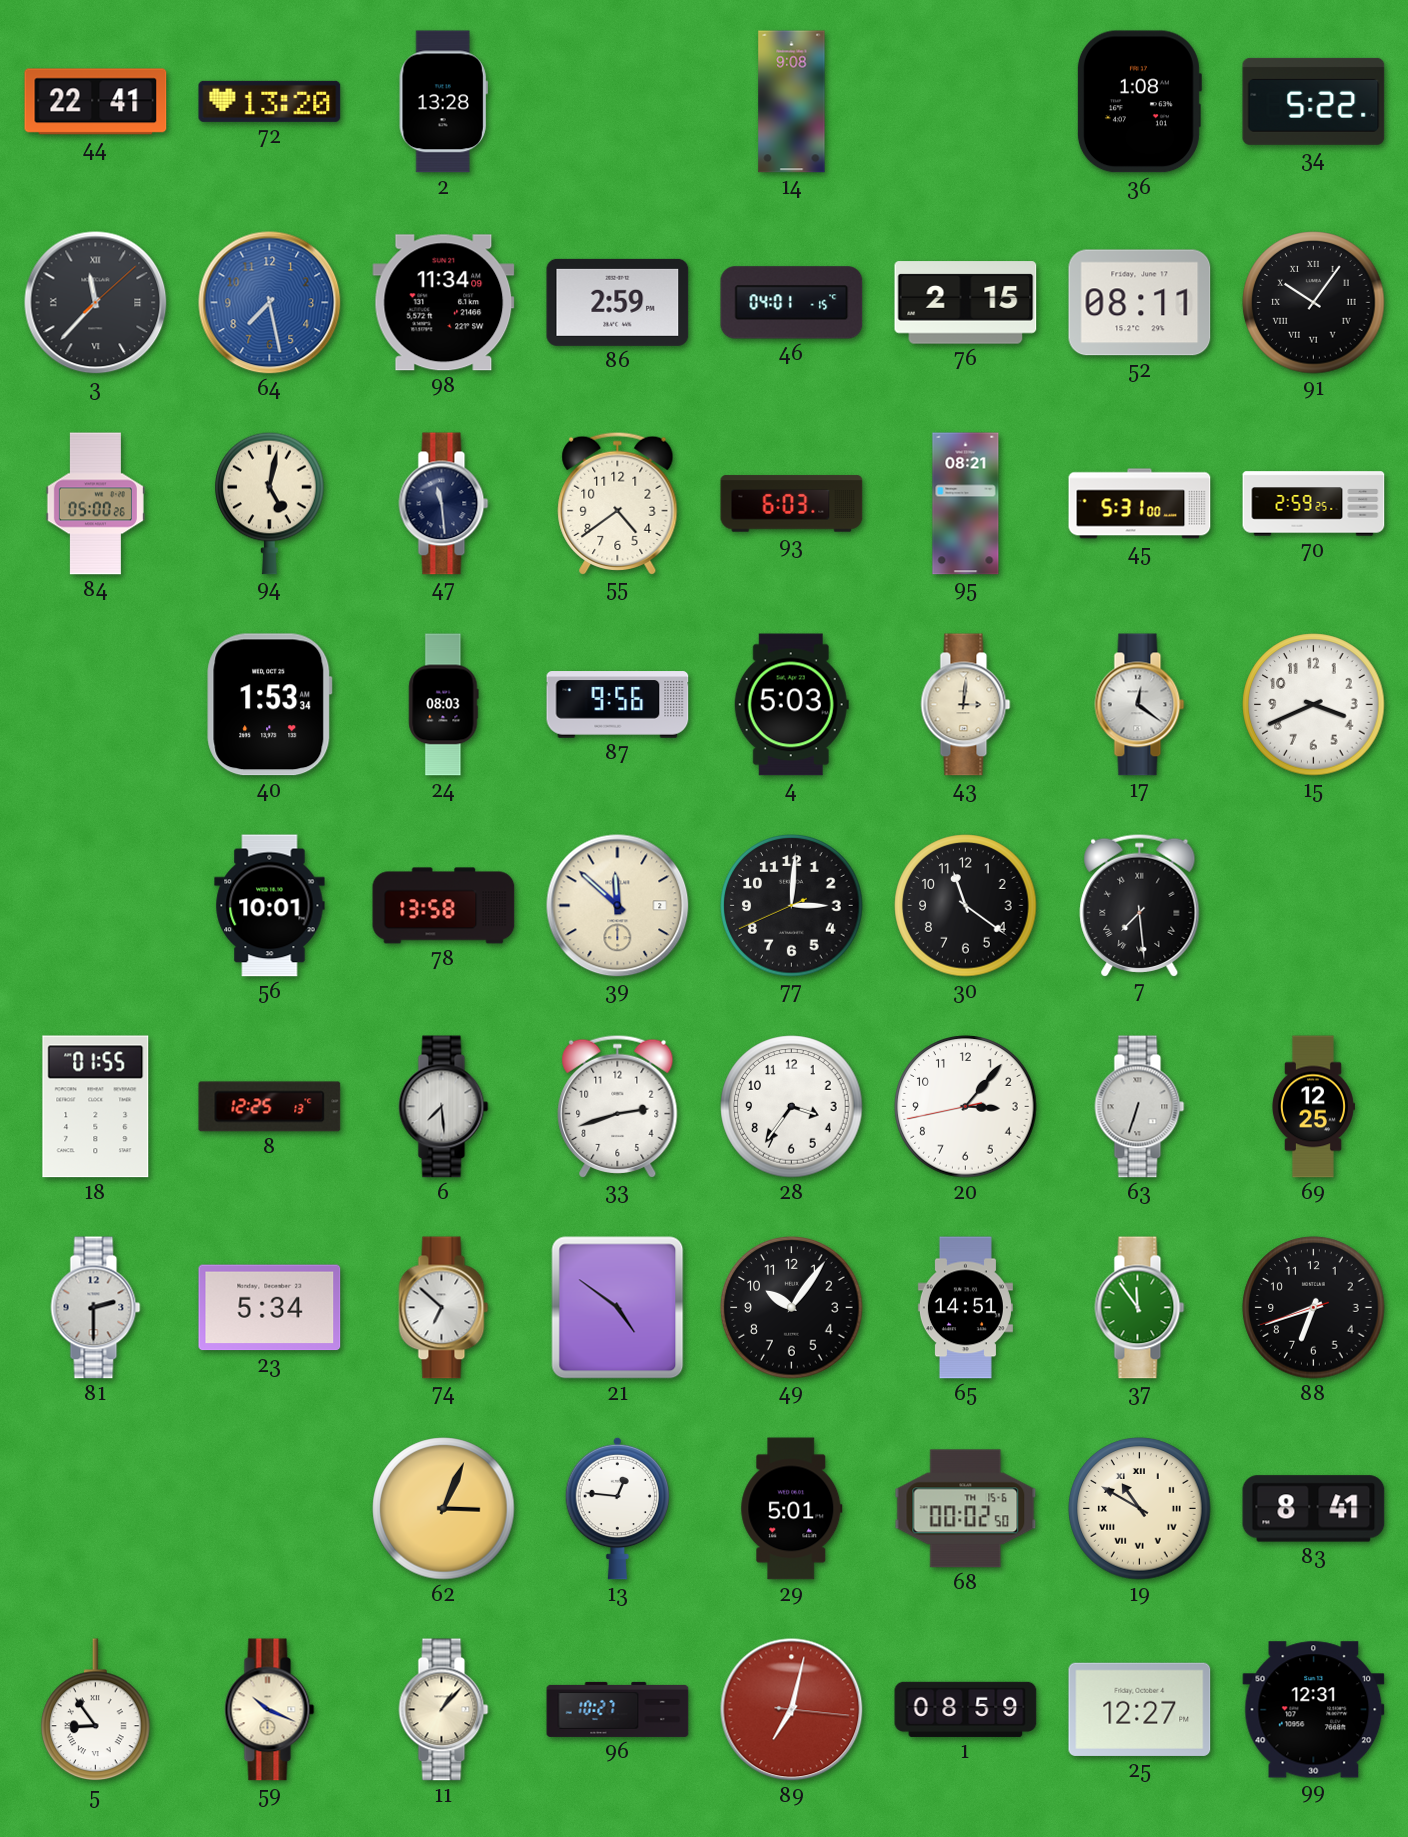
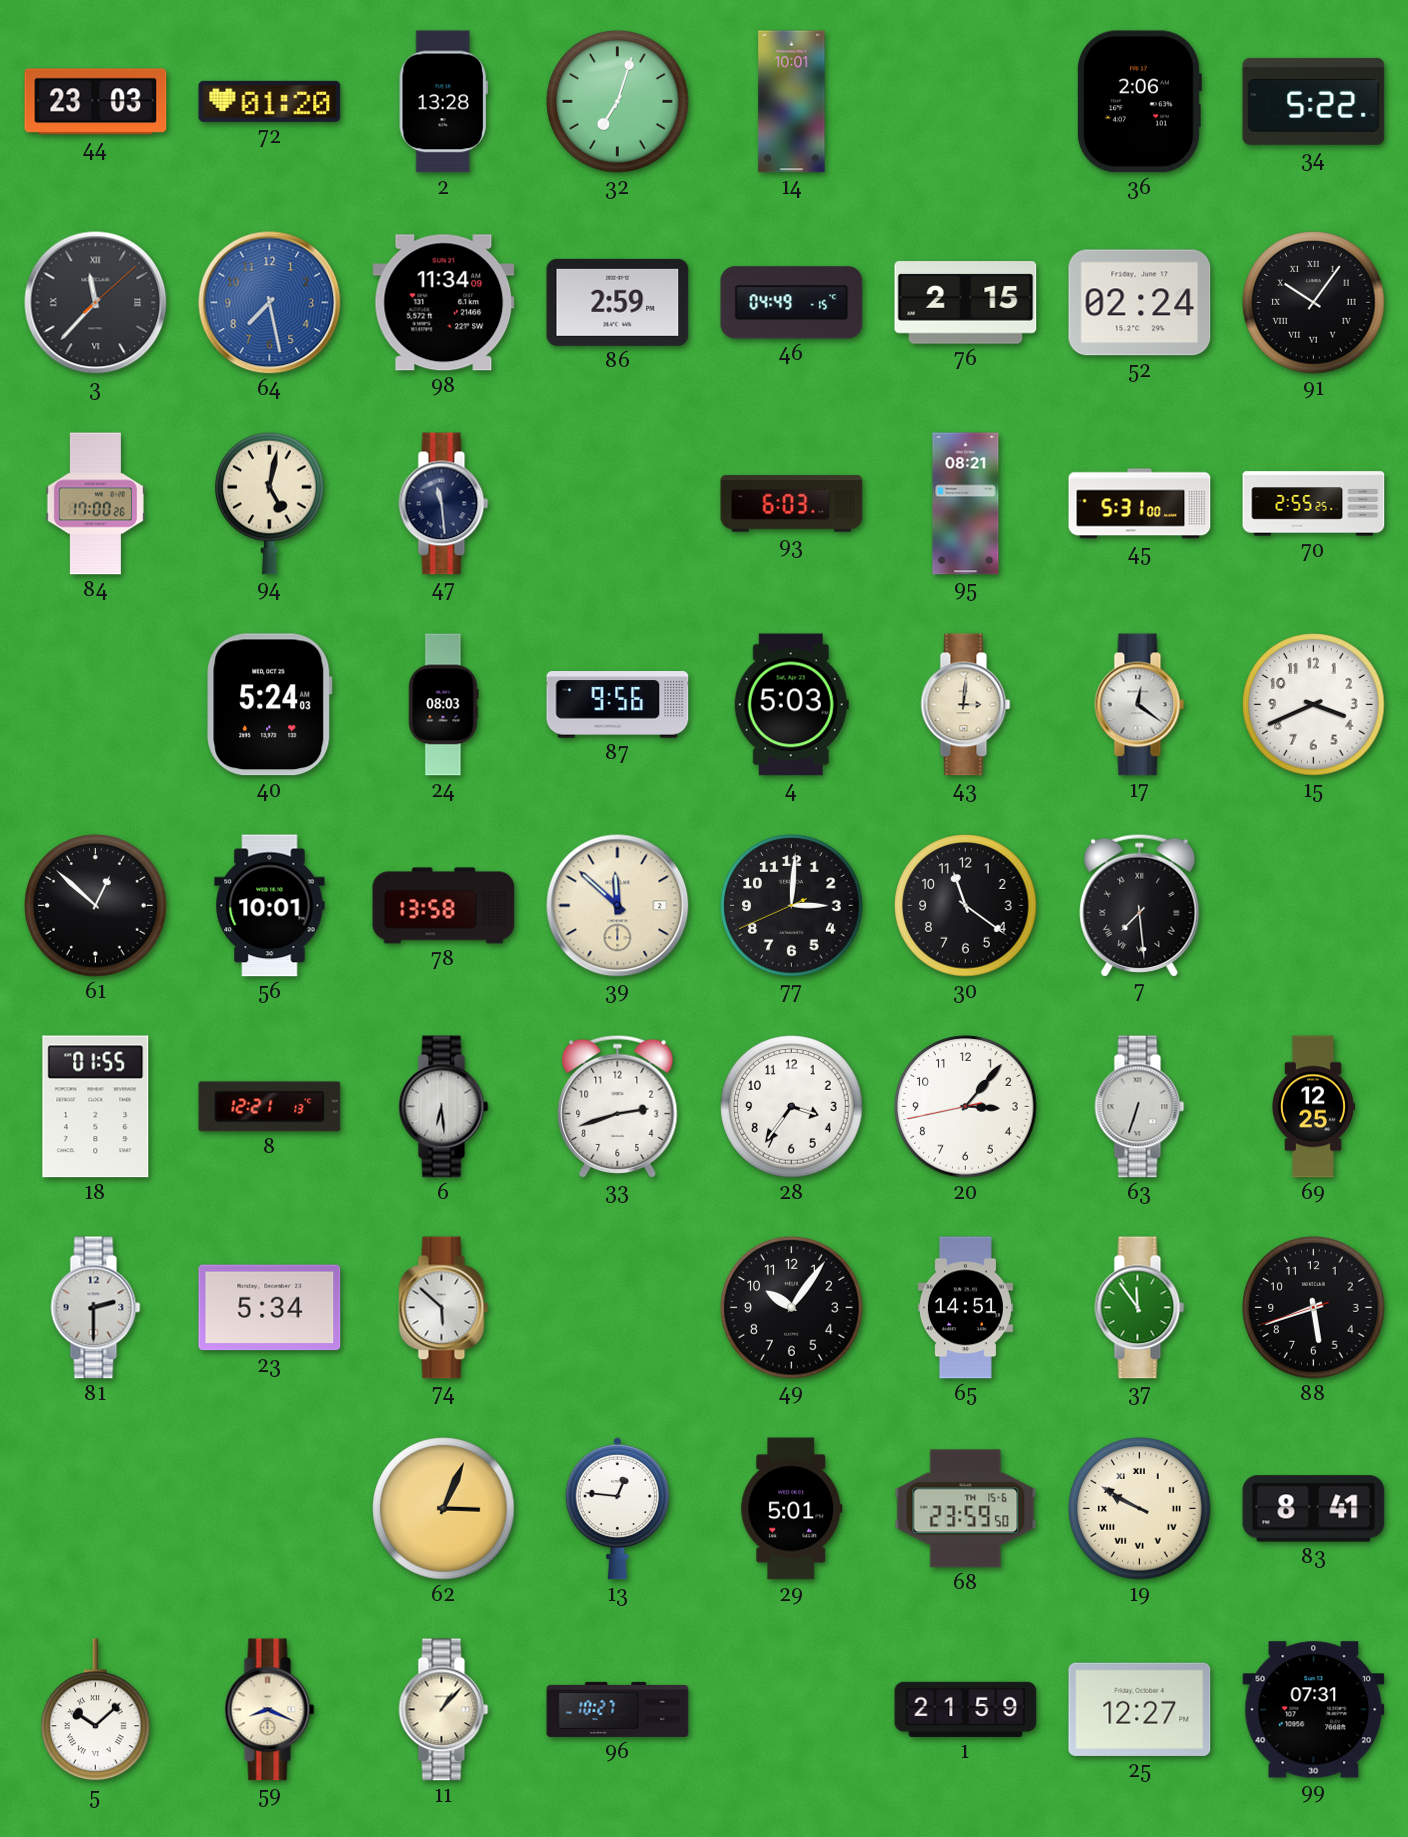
44: 22:41 -> 23:03
72: 13:20 -> 01:20
32: none -> 7:03
14: 9:08 -> 10:01
36: 1:08 -> 2:06
46: 04:01 -> 04:49
52: 08:11 -> 02:24
84: 05:00 -> 17:00
55: 4:39 -> none
70: 2:59 -> 2:55
40: 1:53 -> 5:24
61: none -> 12:52
8: 12:25 -> 12:21
6: 7:29 -> 6:29
74: 6:52 -> 5:52
21: 4:51 -> none
88: 6:41 -> 5:41
68: 00:02 -> 23:59
19: 10:50 -> 9:50
5: 8:54 -> 10:08
59: 10:19 -> 8:19
89: 7:02 -> none
1: 08:59 -> 21:59
99: 12:31 -> 07:31
